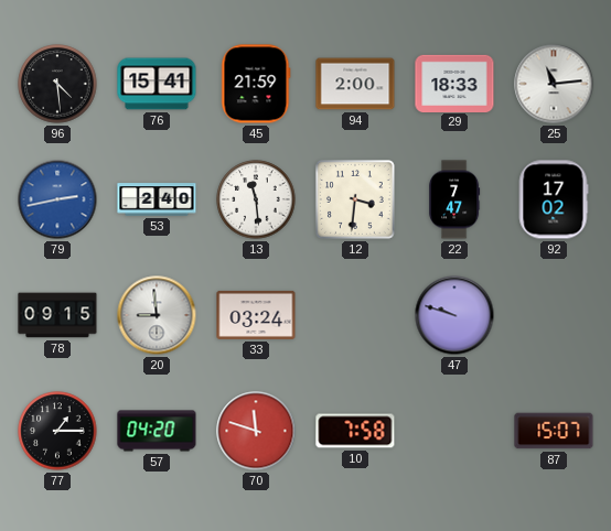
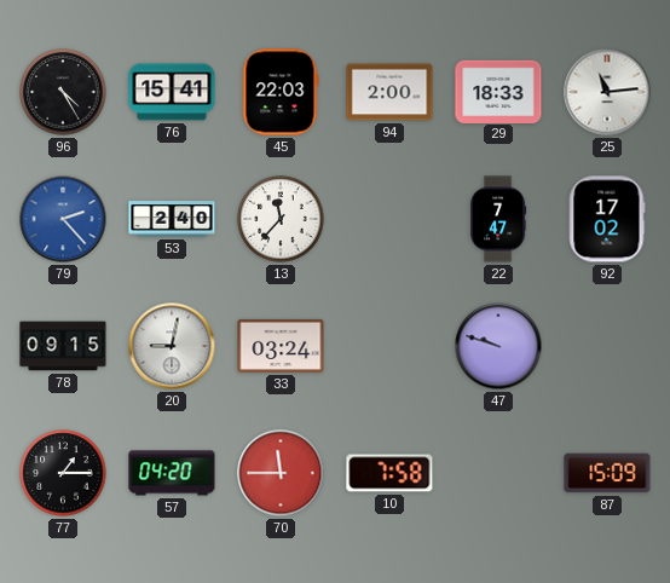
96: 4:29 -> 4:25
45: 21:59 -> 22:03
79: 2:43 -> 2:23
13: 11:29 -> 11:37
12: 3:31 -> none
20: 8:59 -> 9:02
70: 11:48 -> 11:45
87: 15:07 -> 15:09
